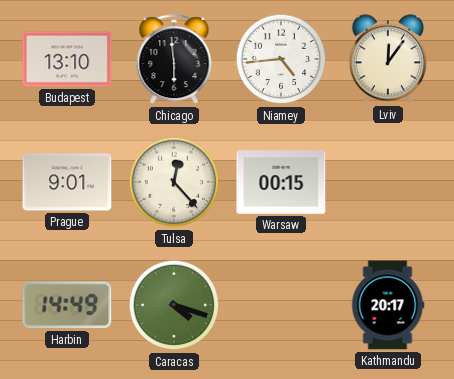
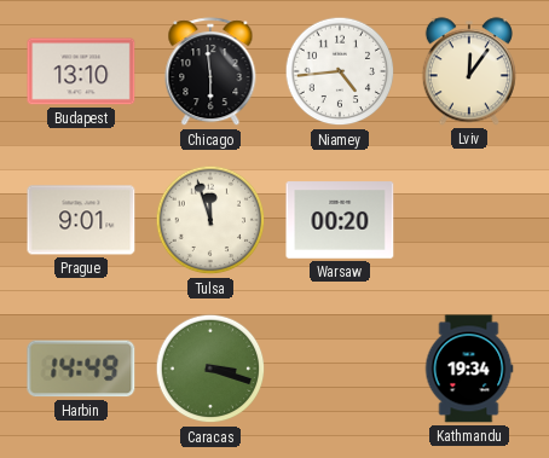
Tulsa: 12:23 -> 11:57
Warsaw: 00:15 -> 00:20
Caracas: 4:18 -> 3:18
Kathmandu: 20:17 -> 19:34
